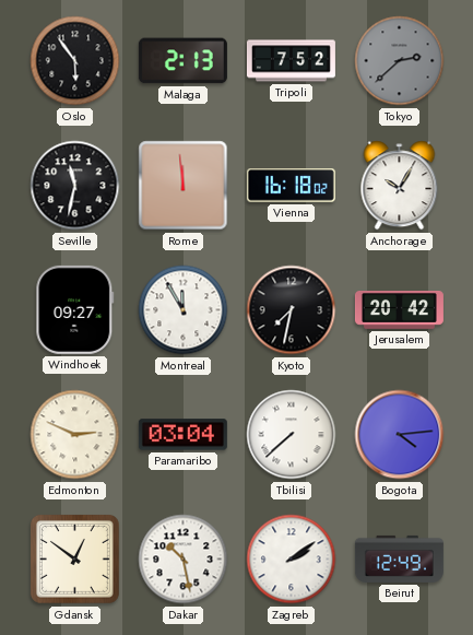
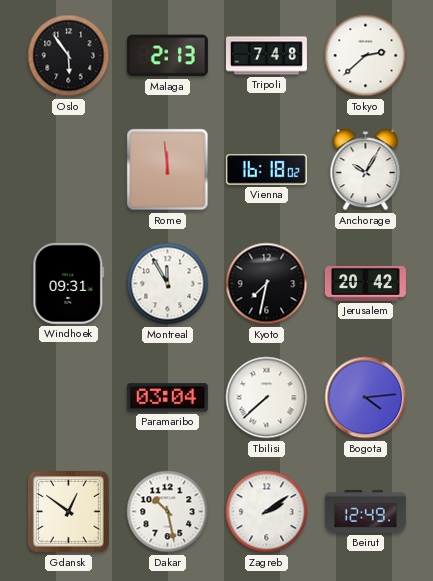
Tripoli: 7:52 -> 7:48
Tokyo dial: grey -> white
Seville: 11:32 -> none
Windhoek: 09:27 -> 09:31
Edmonton: 2:49 -> none
